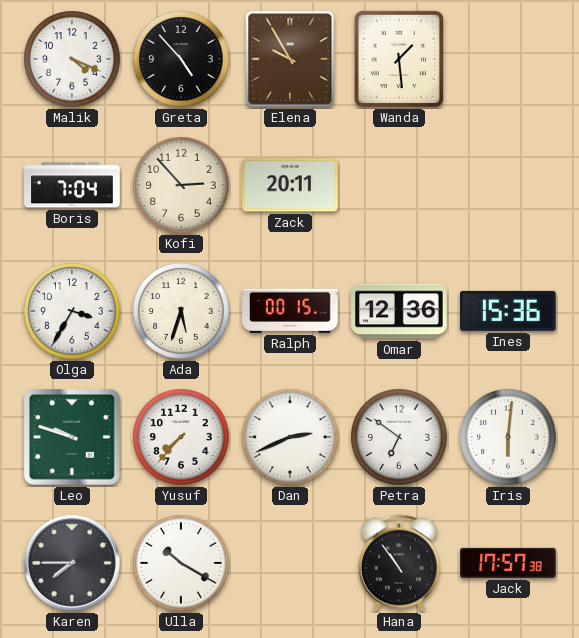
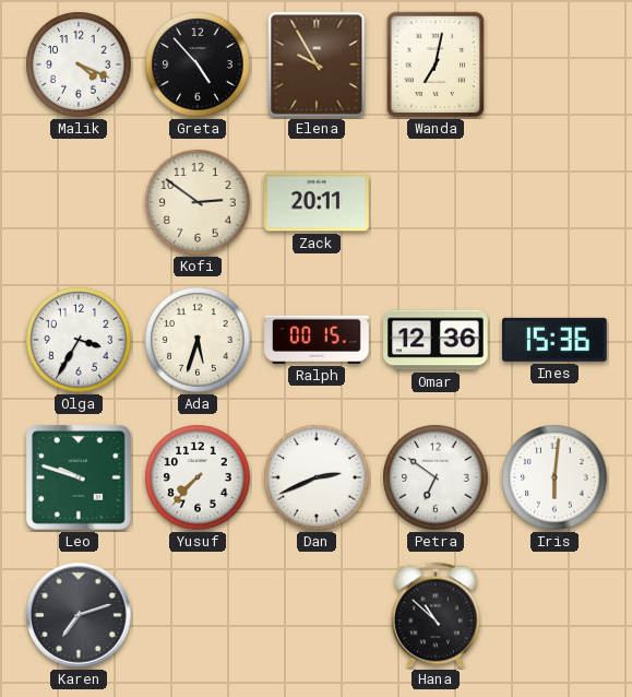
Wanda: 1:29 -> 7:02
Boris: 7:04 -> none
Kofi: 2:53 -> 2:51
Karen: 7:45 -> 7:12
Ulla: 10:20 -> none
Hana: 10:54 -> 10:52
Jack: 17:57 -> none
